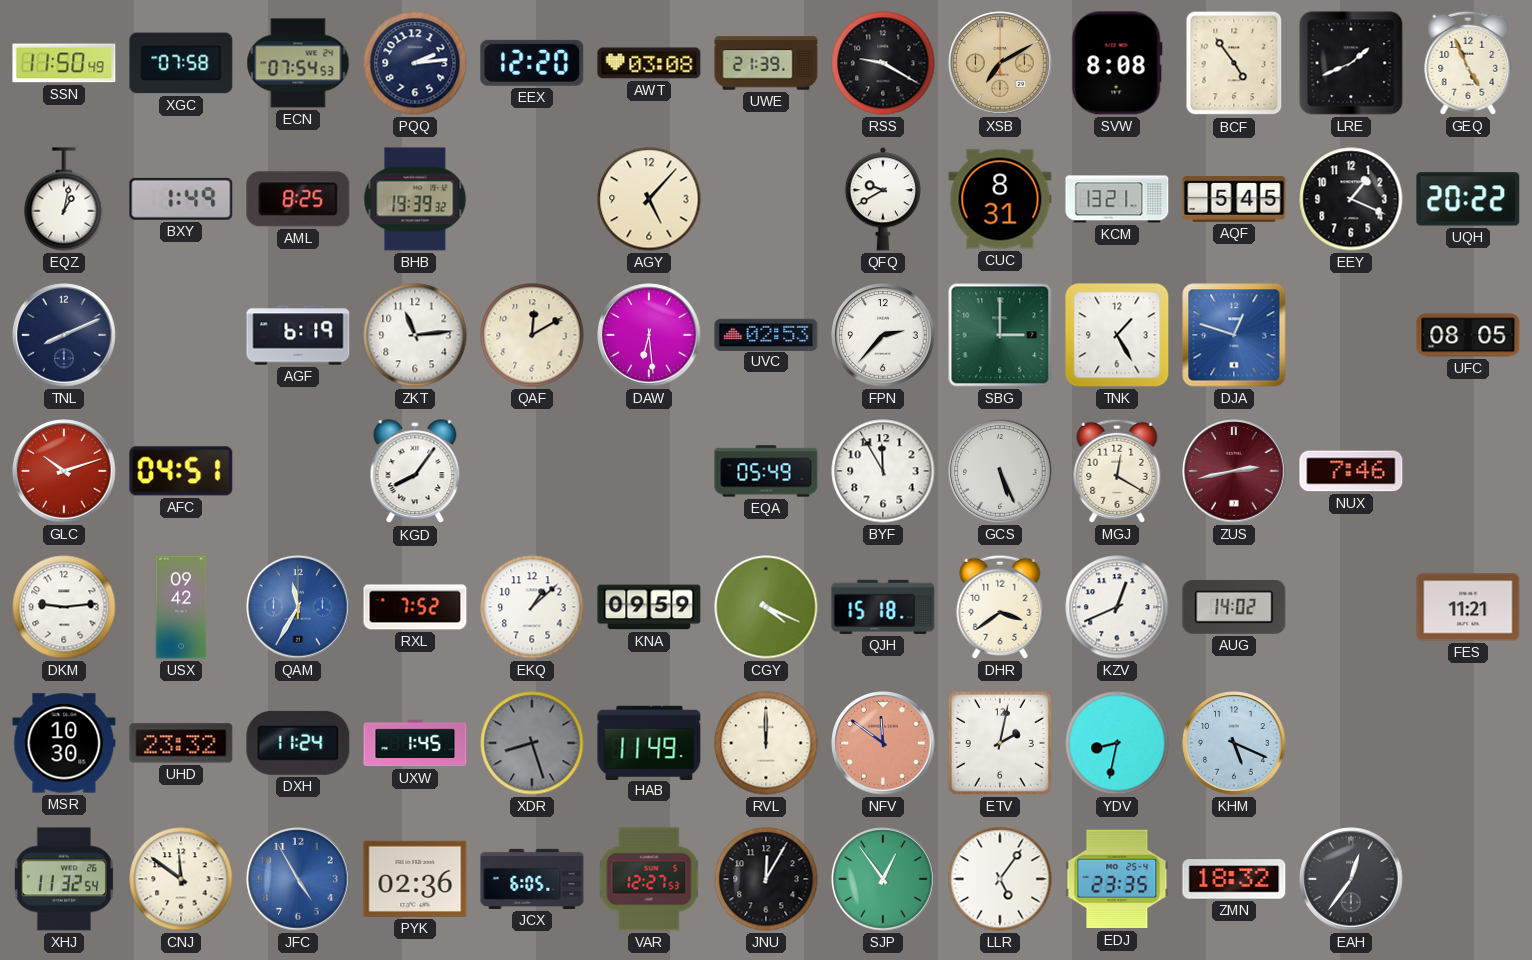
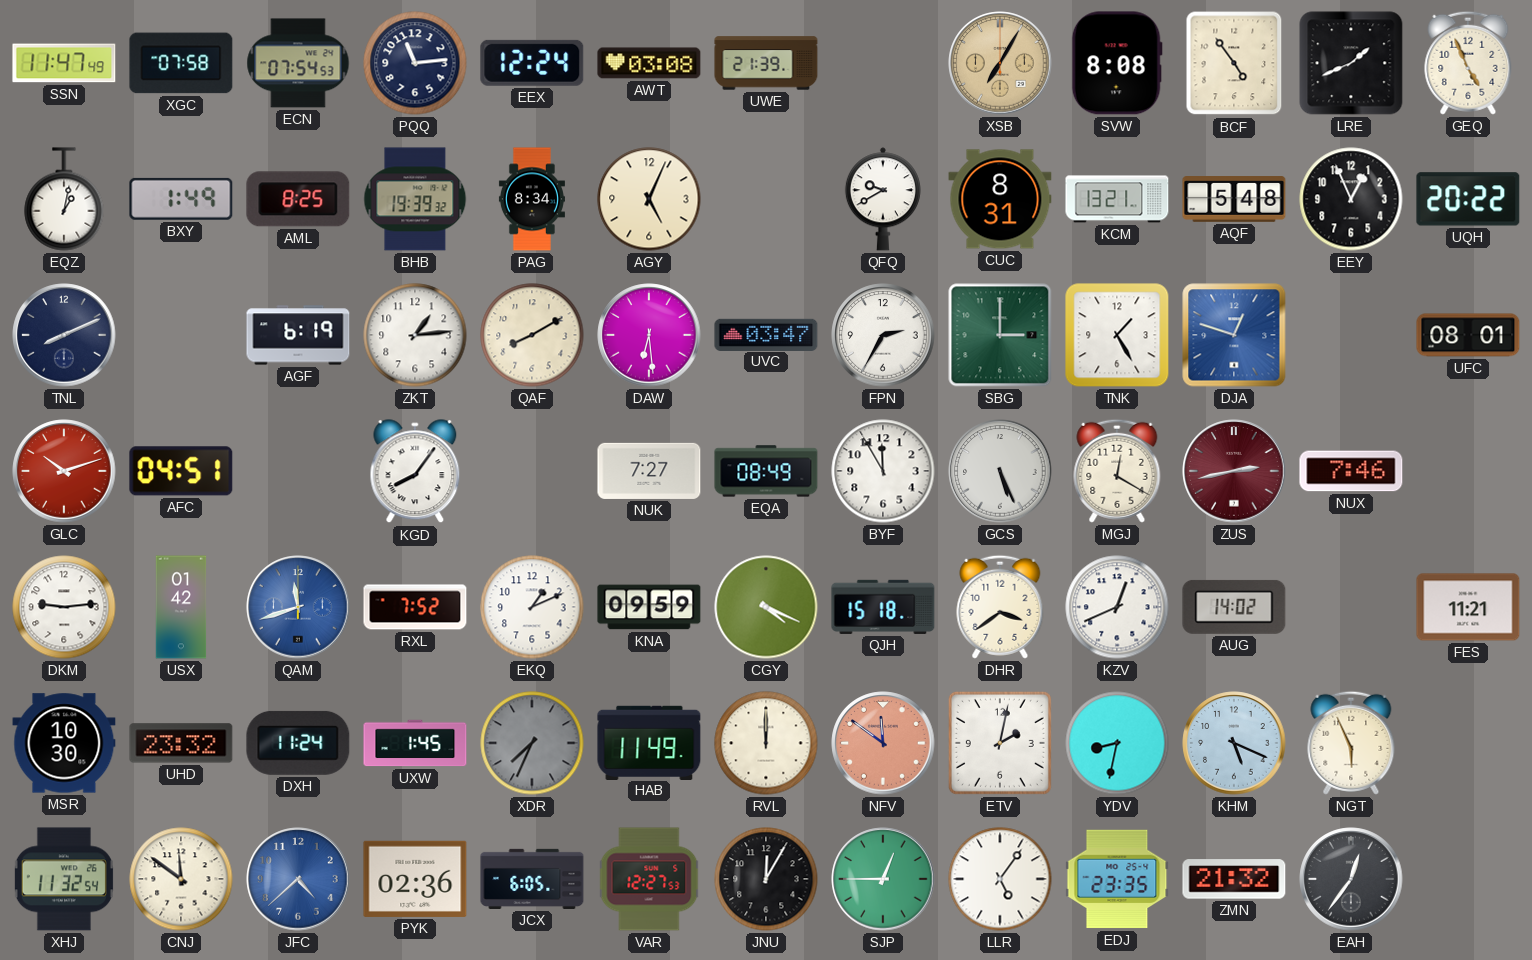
SSN: 11:50 -> 11:47
PQQ: 2:14 -> 11:14
EEX: 12:20 -> 12:24
RSS: 9:20 -> none
XSB: 7:10 -> 7:05
PAG: none -> 8:34
AGY: 5:07 -> 5:04
AQF: 5:45 -> 5:48
EEY: 1:19 -> 12:56
ZKT: 11:14 -> 1:14
QAF: 12:10 -> 8:10
UVC: 02:53 -> 03:47
FPN: 2:37 -> 2:35
UFC: 08:05 -> 08:01
NUK: none -> 7:27
EQA: 05:49 -> 08:49
USX: 09:42 -> 01:42
QAM: 11:35 -> 11:42
EKQ: 1:08 -> 1:11
XDR: 8:27 -> 7:34
NGT: none -> 5:56
JFC: 4:55 -> 4:38
SJP: 12:54 -> 12:45
ZMN: 18:32 -> 21:32
